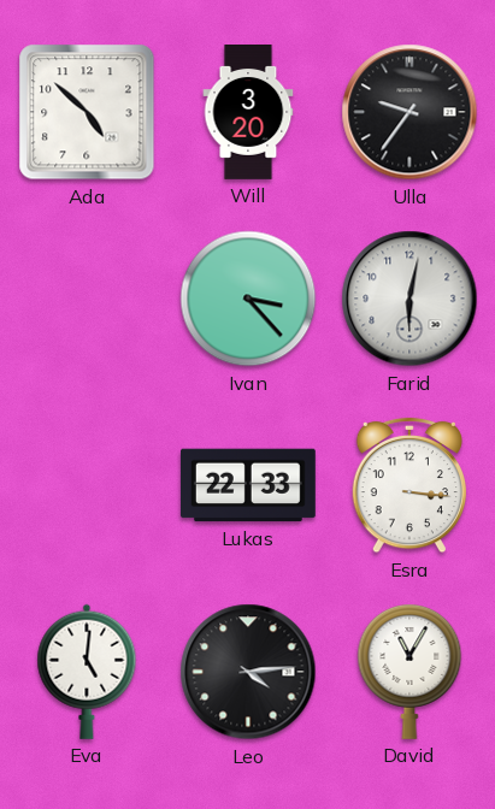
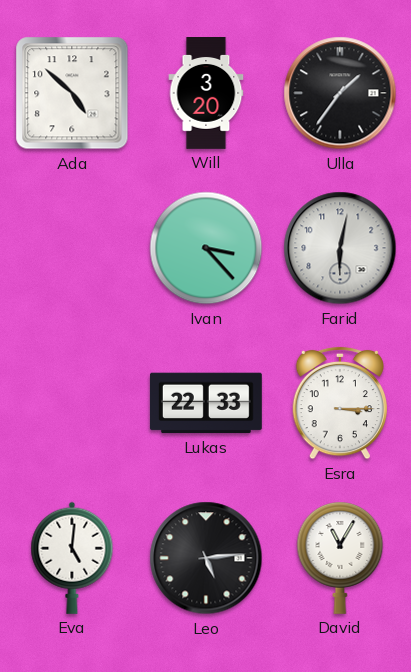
Ulla: 9:36 -> 1:36
Esra: 3:16 -> 3:15
Leo: 4:14 -> 5:14
